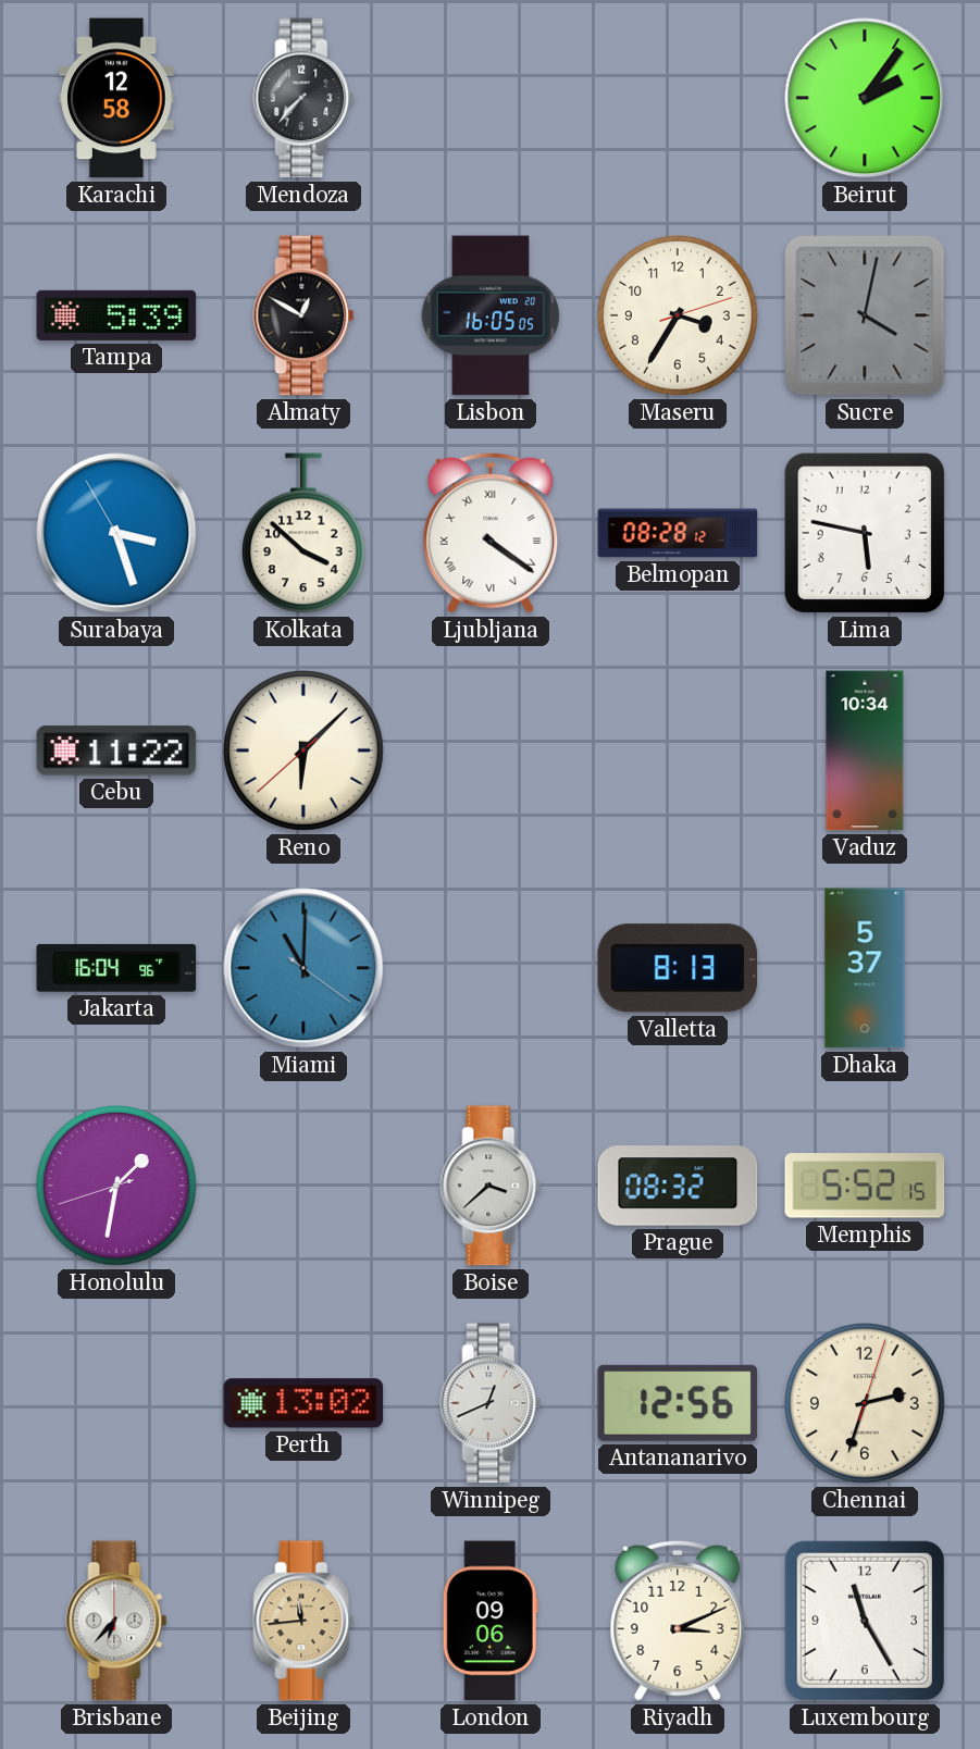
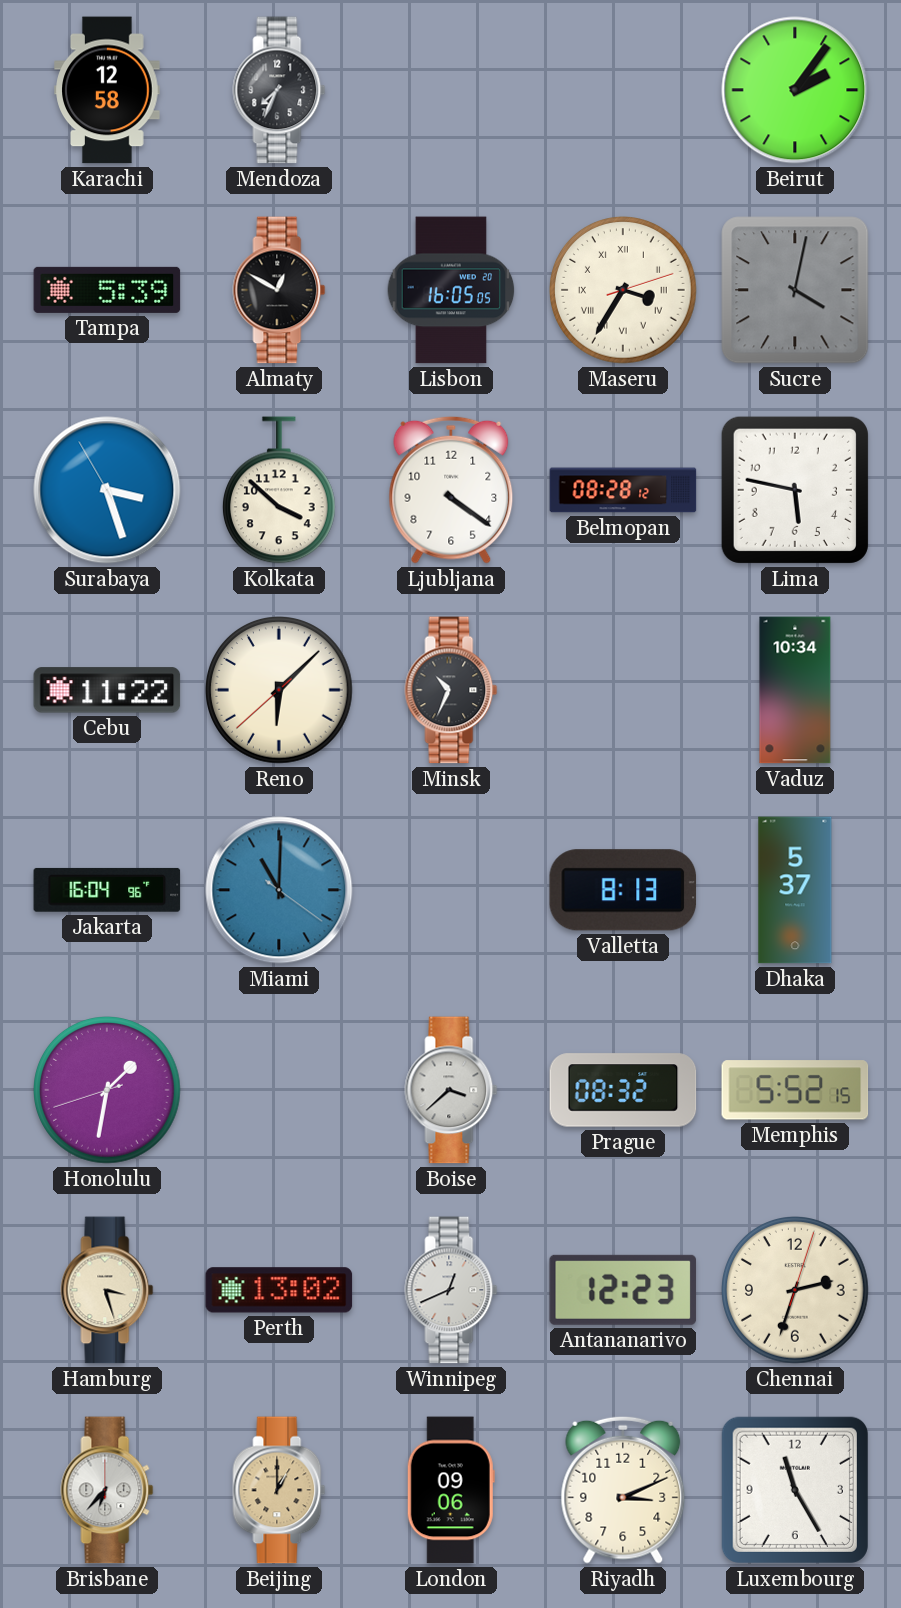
Mendoza: 7:37 -> 7:34
Maseru numerals: Arabic -> Roman
Ljubljana numerals: Roman -> Arabic
Minsk: none -> 10:34
Hamburg: none -> 3:27
Antananarivo: 12:56 -> 12:23
Beijing: 11:44 -> 1:00
